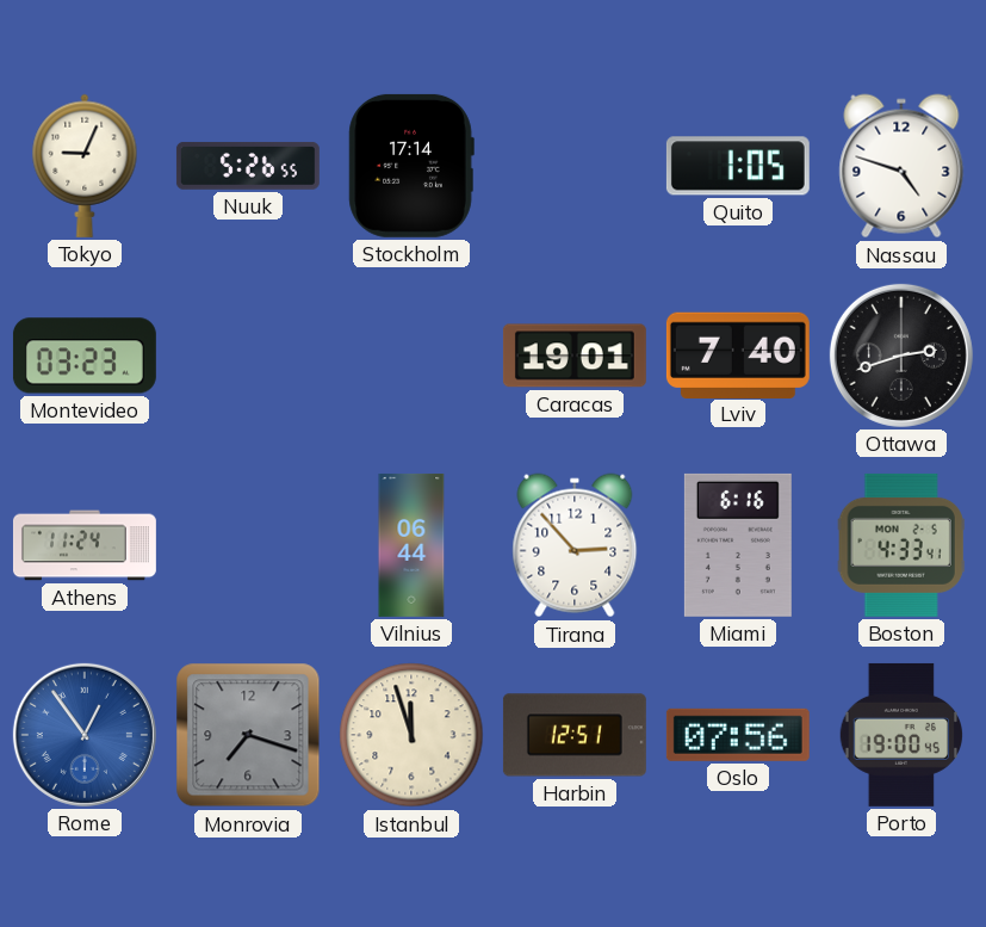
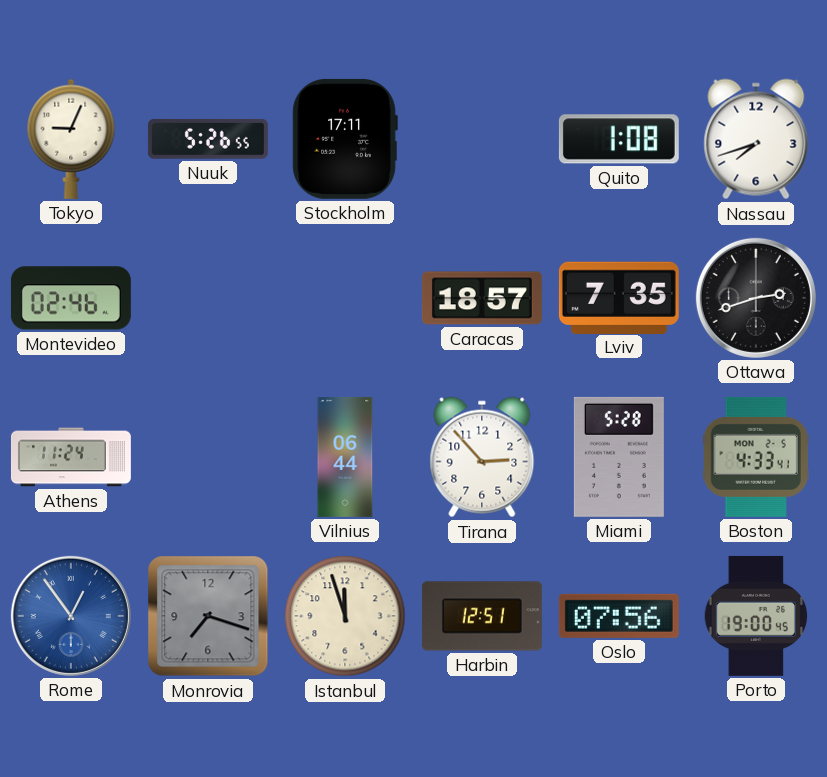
Stockholm: 17:14 -> 17:11
Quito: 1:05 -> 1:08
Nassau: 4:48 -> 7:42
Montevideo: 03:23 -> 02:46
Caracas: 19:01 -> 18:57
Lviv: 7:40 -> 7:35
Miami: 6:16 -> 5:28
